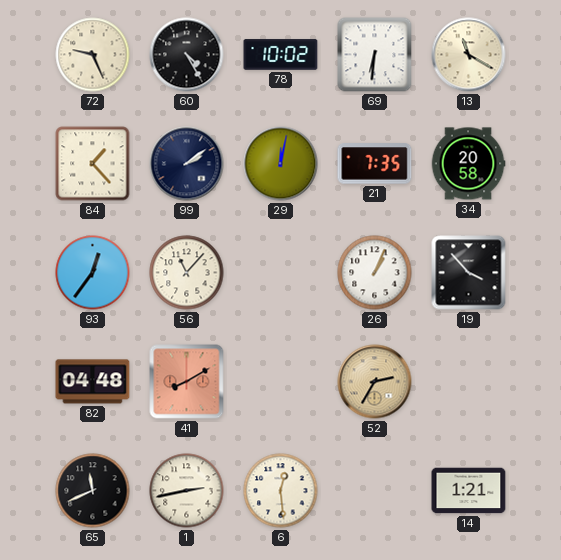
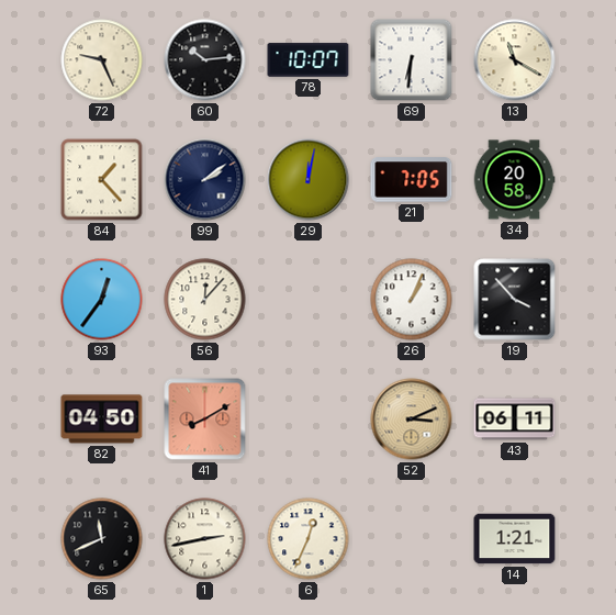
60: 4:25 -> 10:14
78: 10:02 -> 10:07
21: 7:35 -> 7:05
56: 11:07 -> 12:07
82: 04:48 -> 04:50
52: 2:35 -> 3:11
43: none -> 06:11
6: 12:29 -> 12:34
